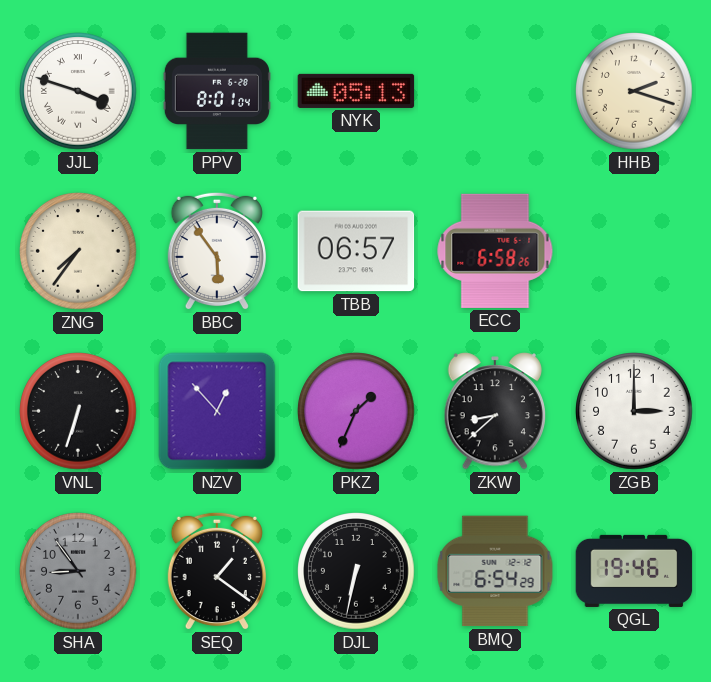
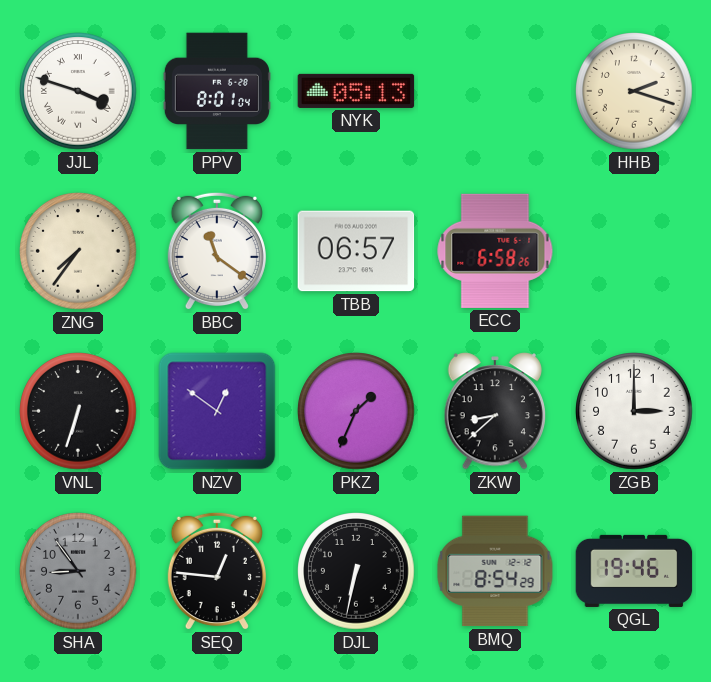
BBC: 5:54 -> 11:21
NZV: 12:53 -> 12:51
SEQ: 1:21 -> 12:46
BMQ: 6:54 -> 8:54
